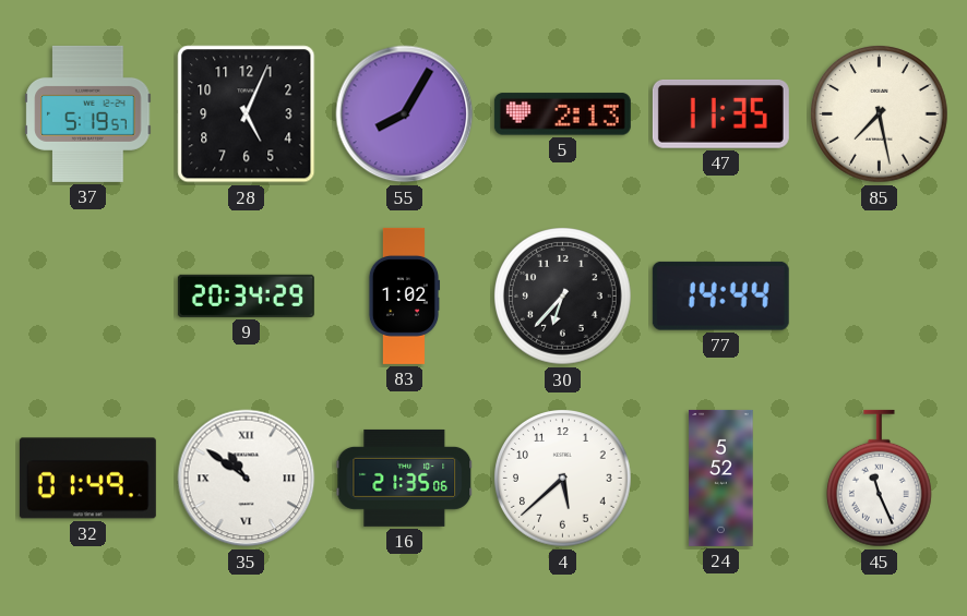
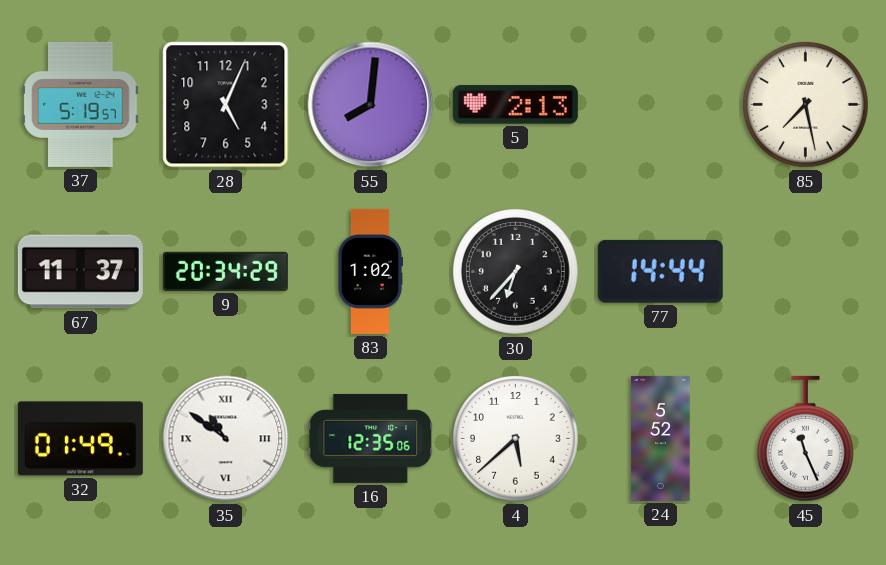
55: 8:05 -> 8:01
47: 11:35 -> none
67: none -> 11:37
16: 21:35 -> 12:35
